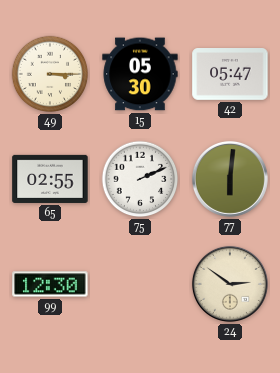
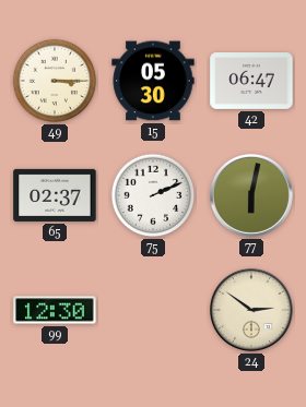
42: 05:47 -> 06:47
65: 02:55 -> 02:37
77: 6:01 -> 6:02
